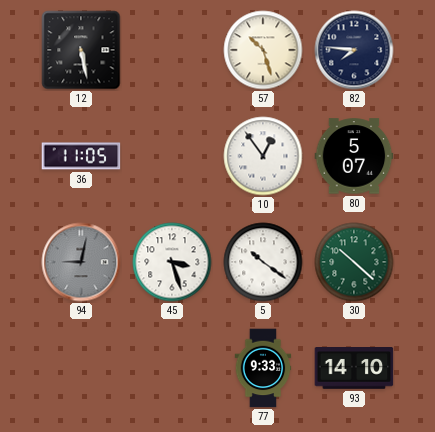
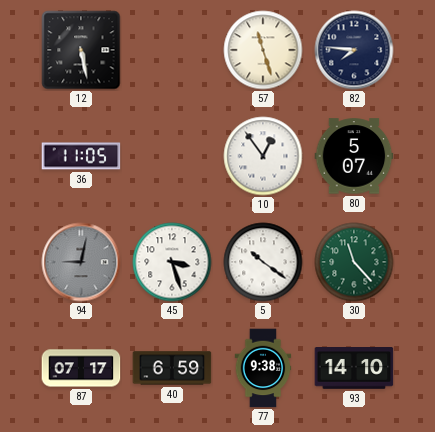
57: 10:27 -> 11:27
30: 10:22 -> 11:23
87: none -> 07:17
40: none -> 6:59
77: 9:33 -> 9:38
